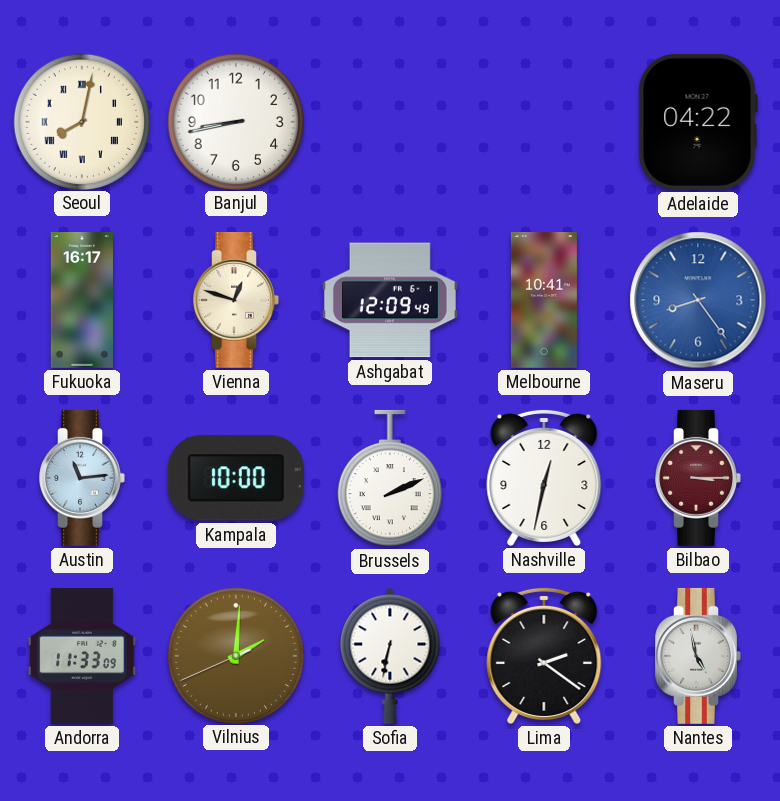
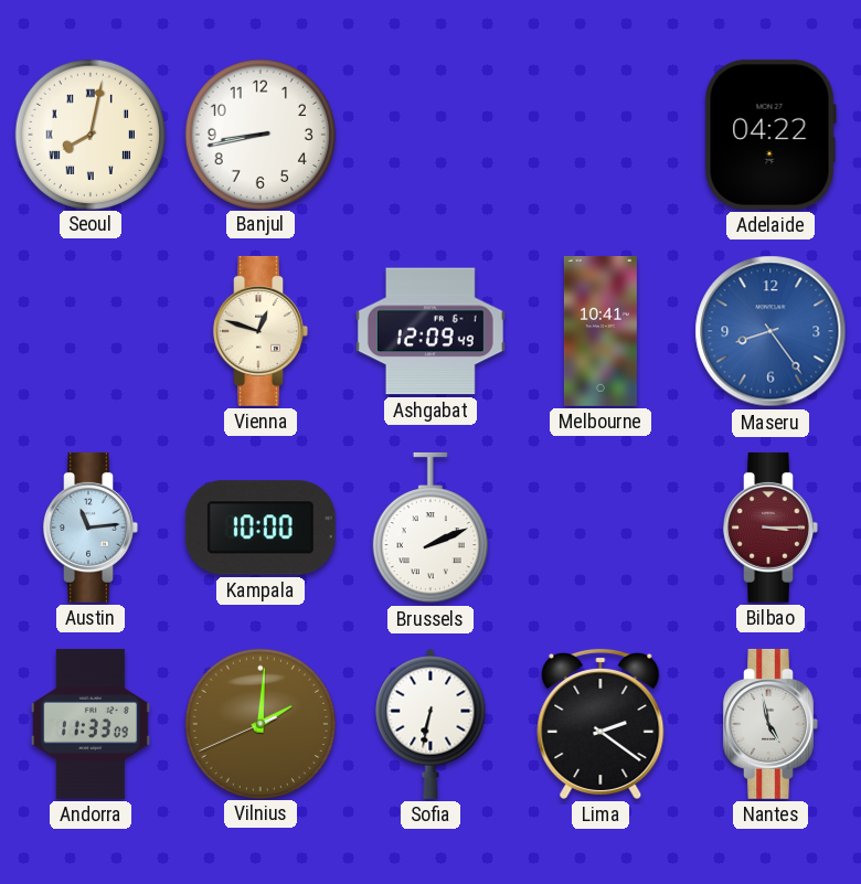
Fukuoka: 16:17 -> none
Nashville: 12:32 -> none
